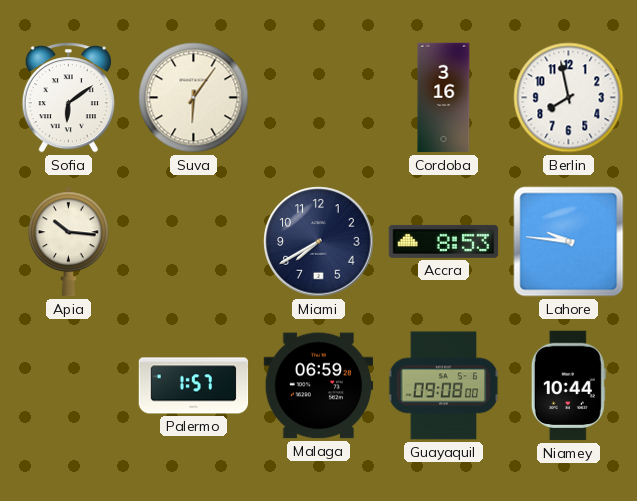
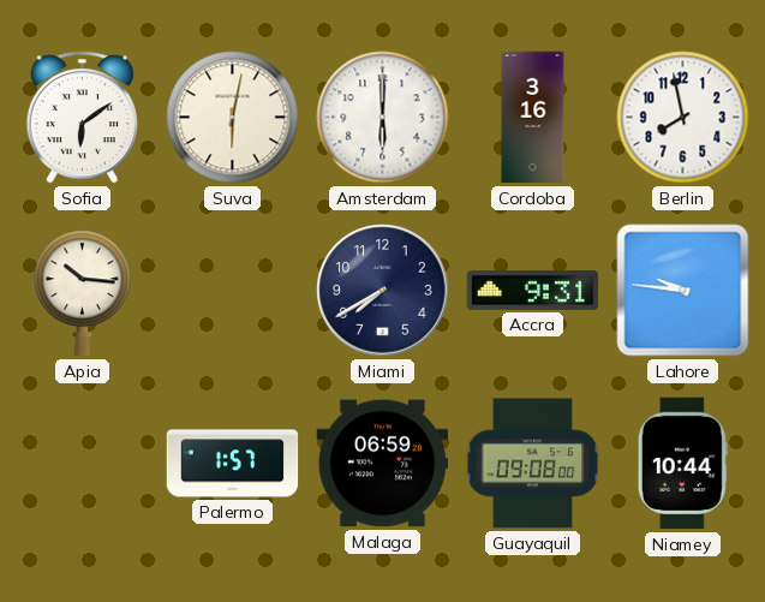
Suva: 6:06 -> 6:02
Amsterdam: none -> 6:00
Accra: 8:53 -> 9:31
